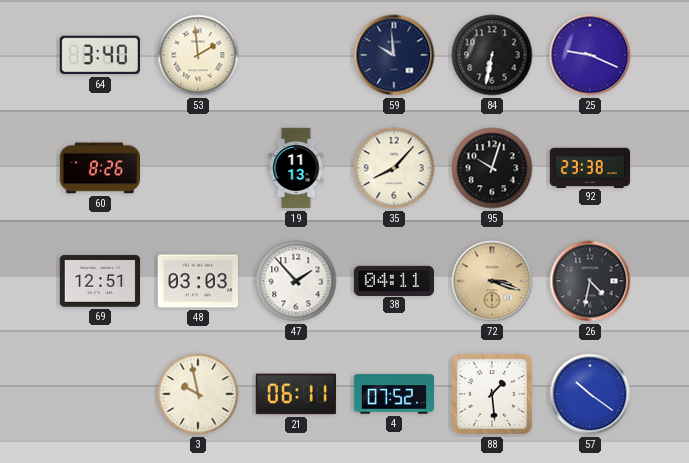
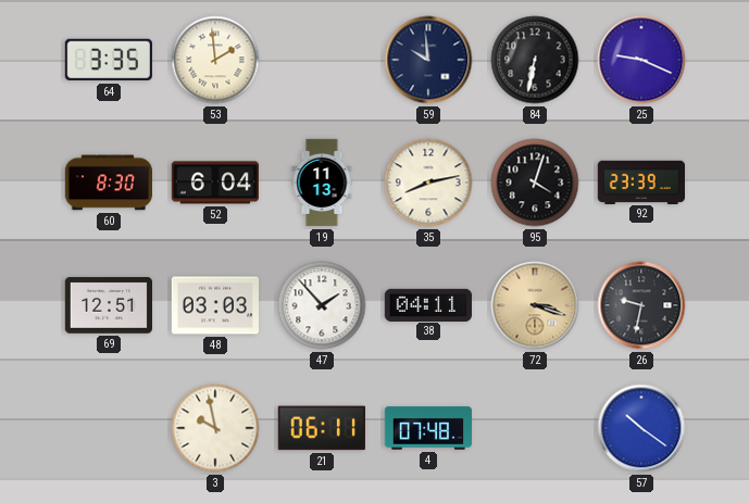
64: 3:40 -> 3:35
60: 8:26 -> 8:30
52: none -> 6:04
35: 8:07 -> 8:13
95: 10:03 -> 4:03
92: 23:38 -> 23:39
26: 4:32 -> 9:32
4: 07:52 -> 07:48
88: 1:29 -> none
